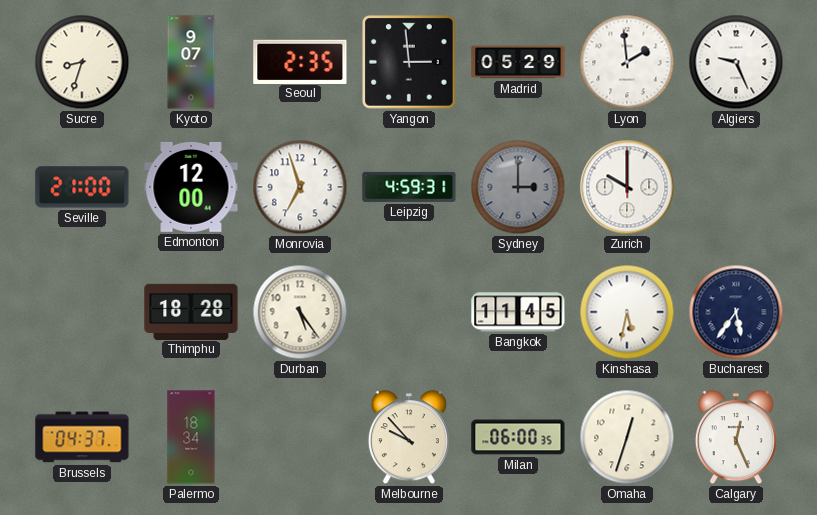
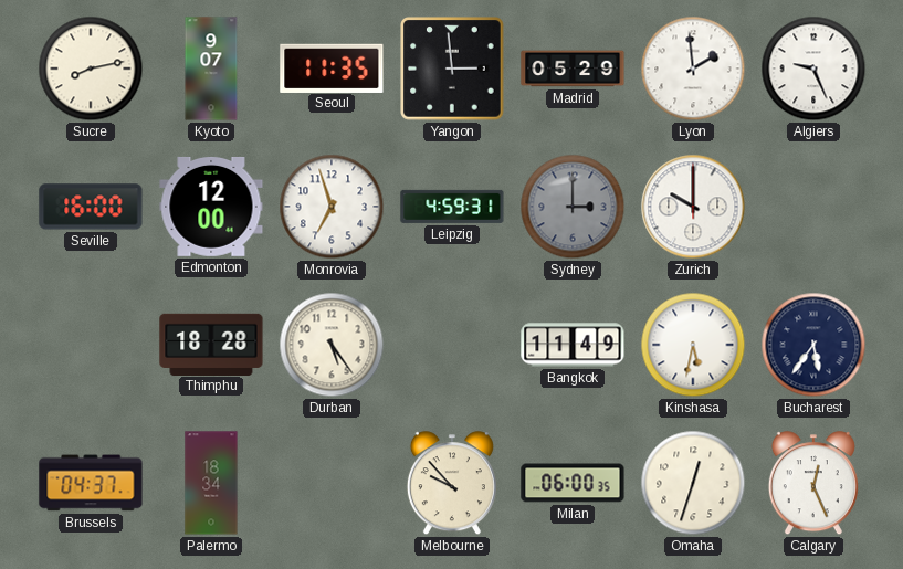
Sucre: 8:33 -> 8:13
Seoul: 2:35 -> 11:35
Seville: 21:00 -> 16:00
Bangkok: 11:45 -> 11:49
